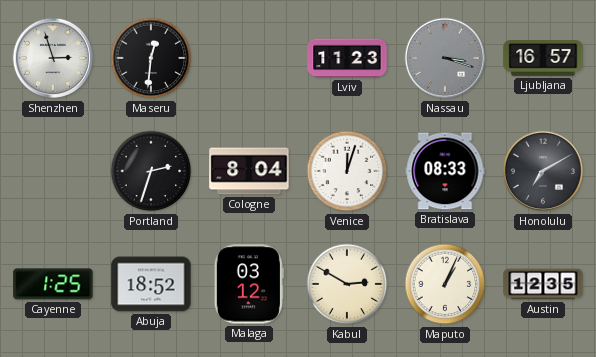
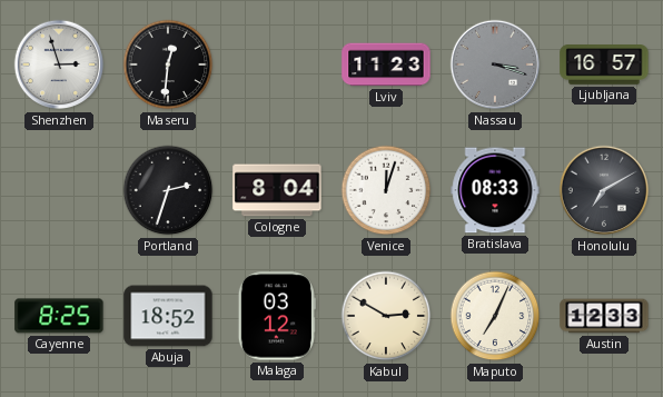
Cayenne: 1:25 -> 8:25
Maputo: 1:04 -> 7:04
Austin: 12:35 -> 12:33
